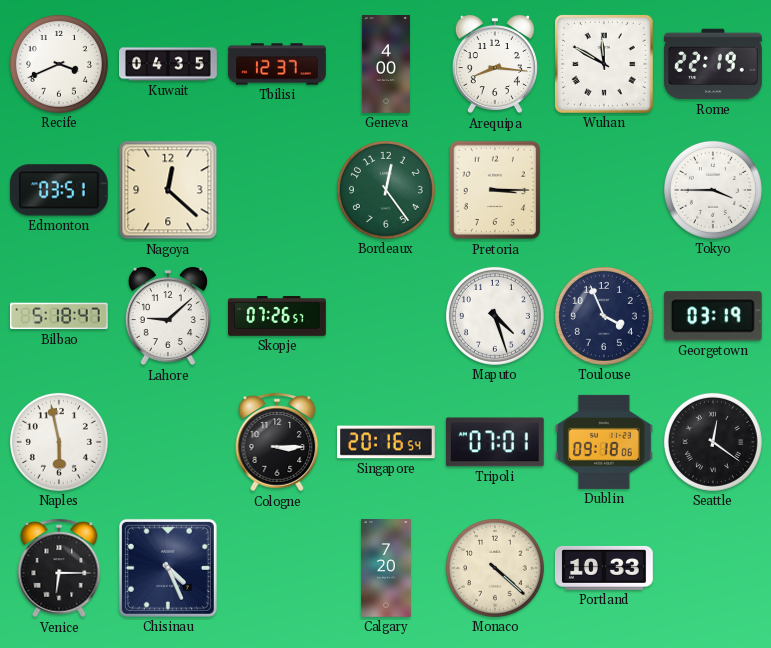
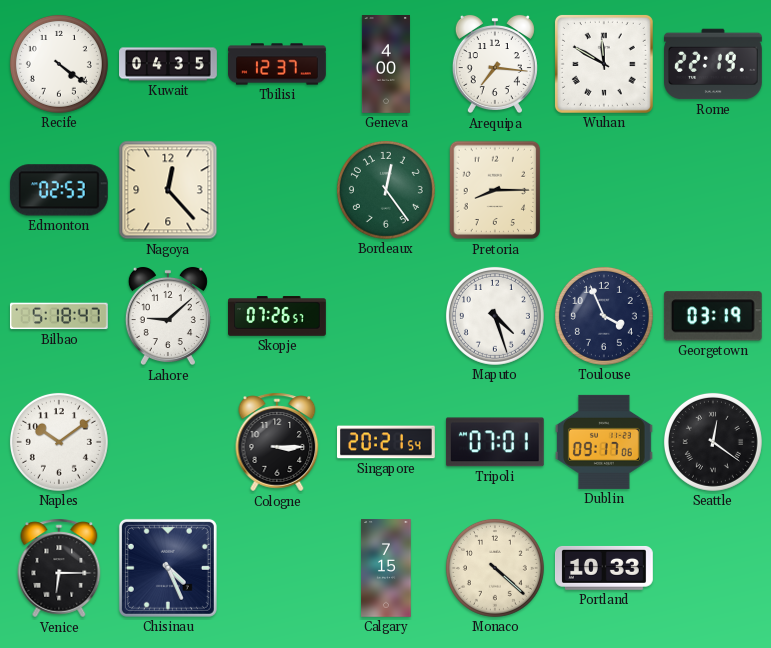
Recife: 3:41 -> 4:21
Arequipa: 8:16 -> 7:16
Edmonton: 03:51 -> 02:53
Nagoya: 12:22 -> 12:23
Pretoria: 3:15 -> 8:15
Tokyo: 3:45 -> none
Naples: 5:58 -> 10:09
Singapore: 20:16 -> 20:21
Dublin: 09:18 -> 09:17
Calgary: 7:20 -> 7:15
